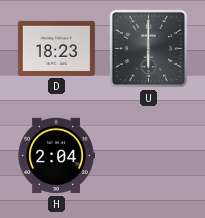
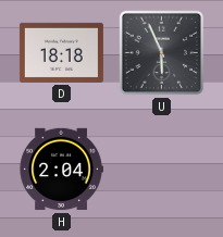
D: 18:23 -> 18:18
U: 6:00 -> 5:56
